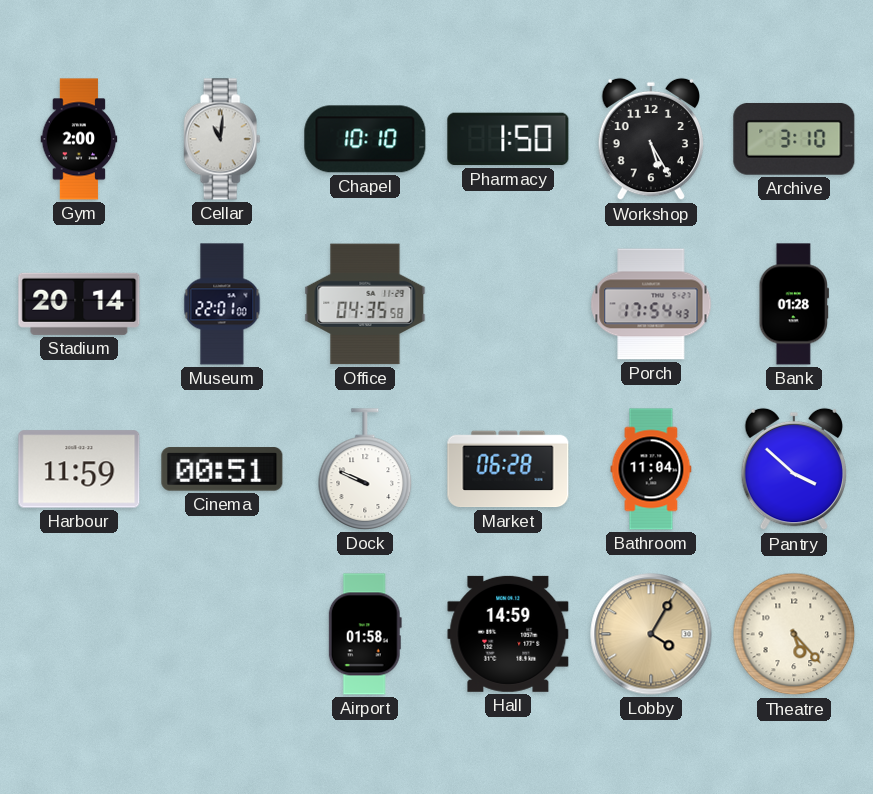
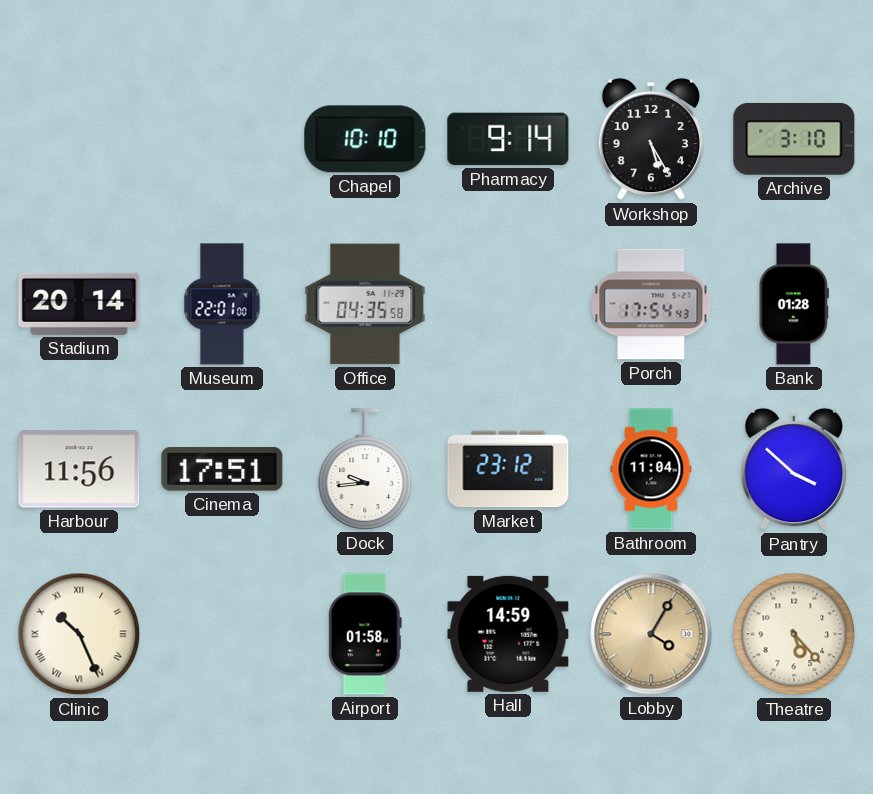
Gym: 2:00 -> none
Cellar: 11:01 -> none
Pharmacy: 1:50 -> 9:14
Harbour: 11:59 -> 11:56
Cinema: 00:51 -> 17:51
Dock: 9:49 -> 9:44
Market: 06:28 -> 23:12
Clinic: none -> 10:26
